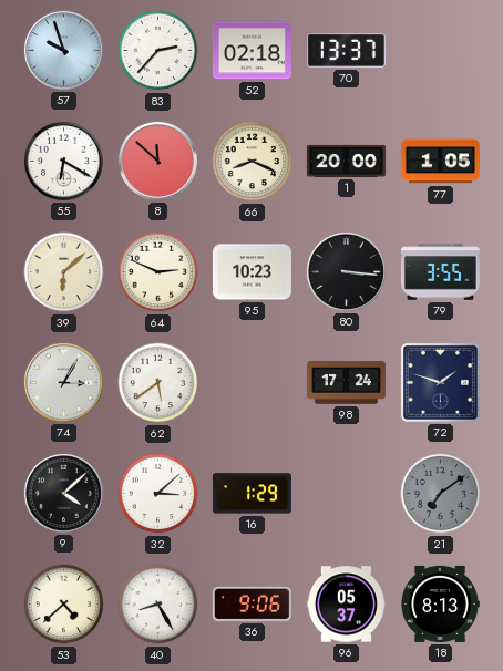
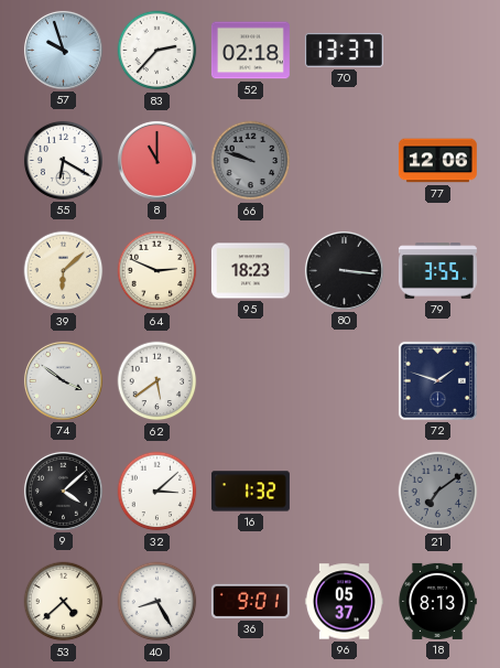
8: 11:52 -> 11:00
66: 8:19 -> 9:48
66 dial: cream -> grey
1: 20:00 -> none
77: 1:05 -> 12:06
95: 10:23 -> 18:23
74: 3:05 -> 3:51
98: 17:24 -> none
16: 1:29 -> 1:32
36: 9:06 -> 9:01
